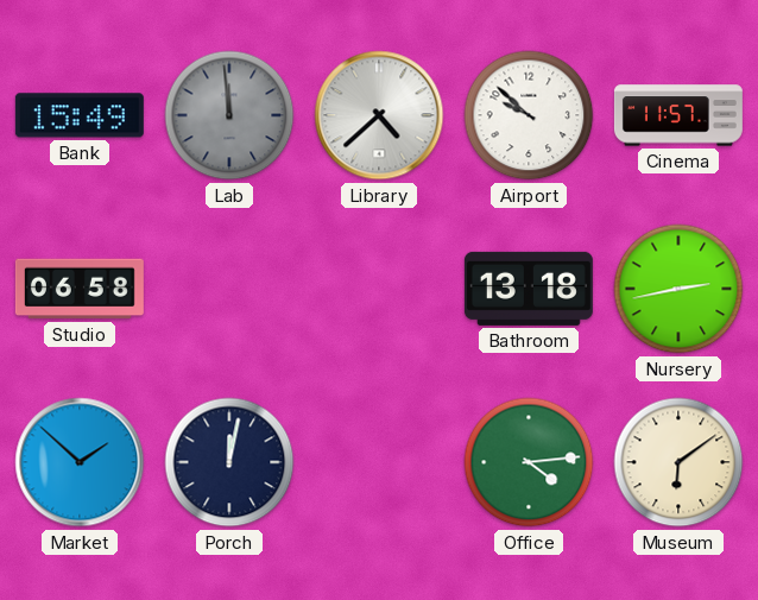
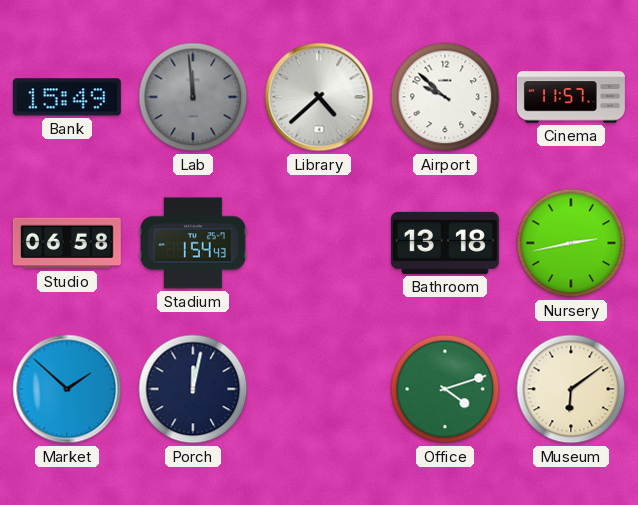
Stadium: none -> 1:54
Office: 4:14 -> 4:12
